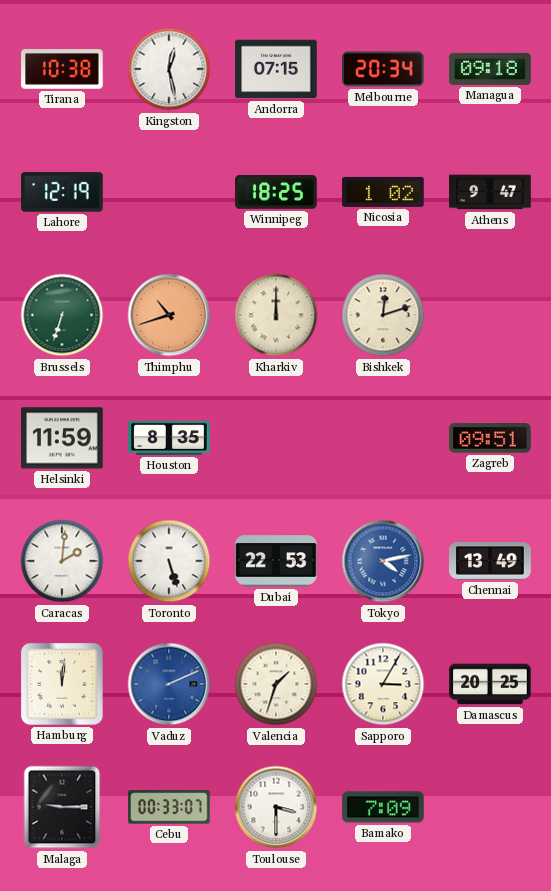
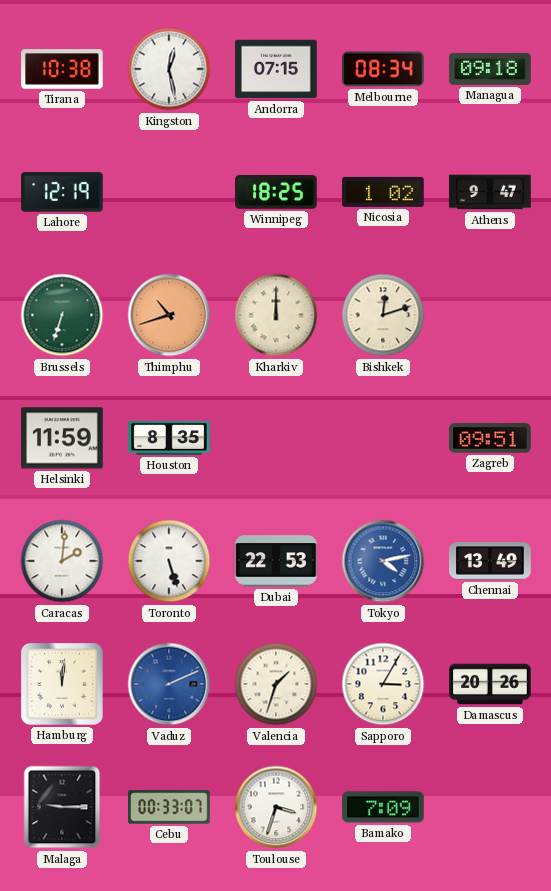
Melbourne: 20:34 -> 08:34
Damascus: 20:25 -> 20:26
Toulouse: 3:30 -> 3:33
